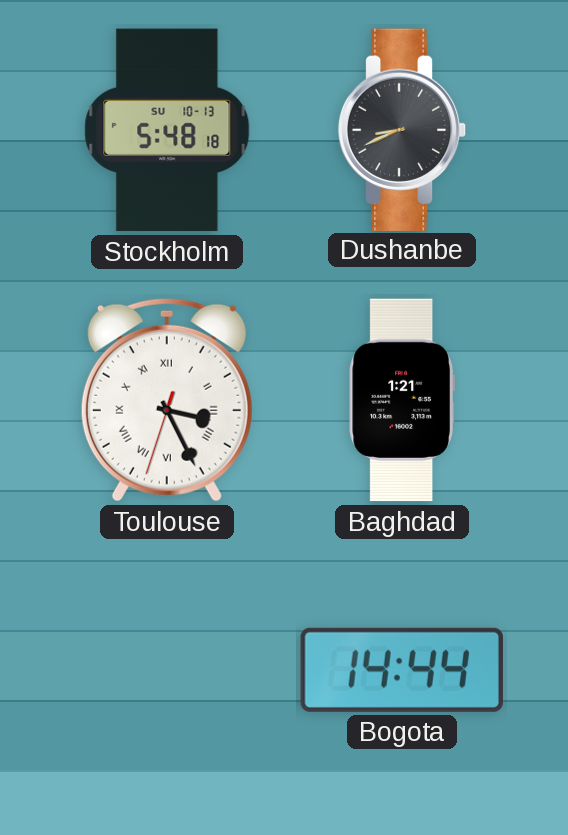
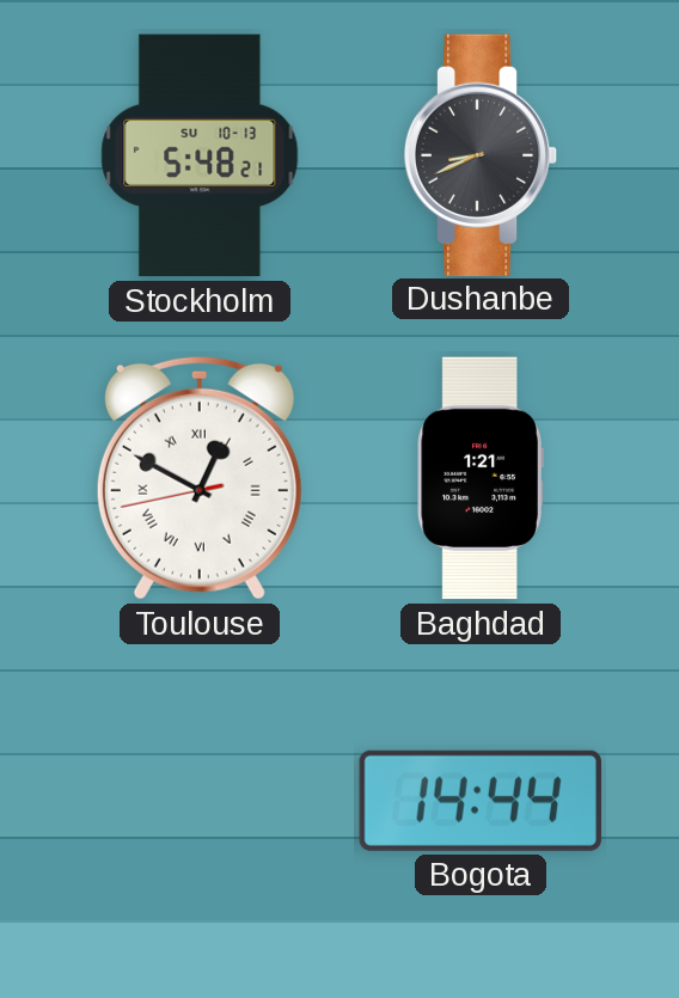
Stockholm: 5:48:18 -> 5:48:21
Toulouse: 3:25 -> 12:49
